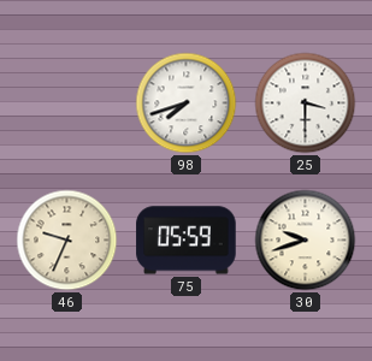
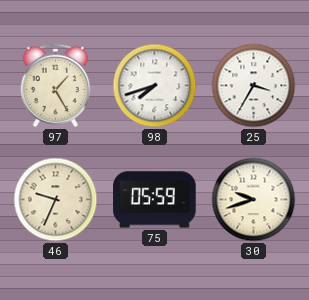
97: none -> 1:25
25: 3:30 -> 3:35
